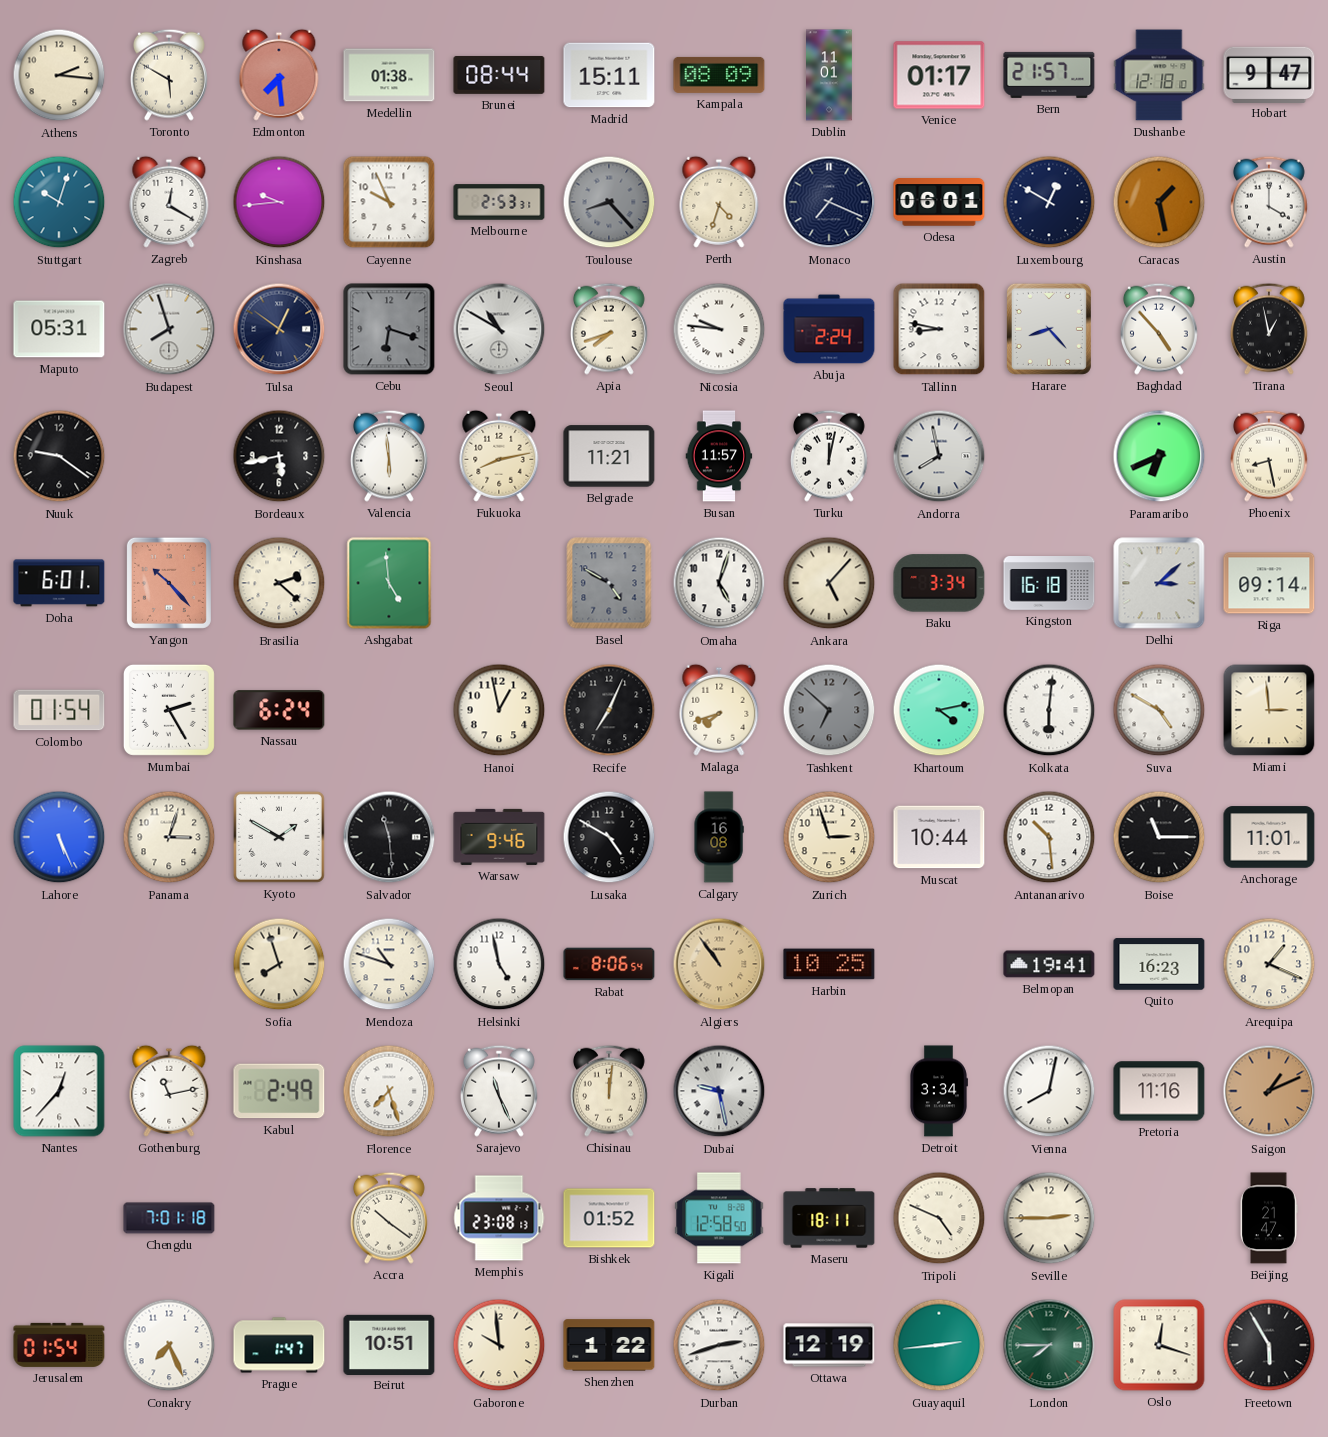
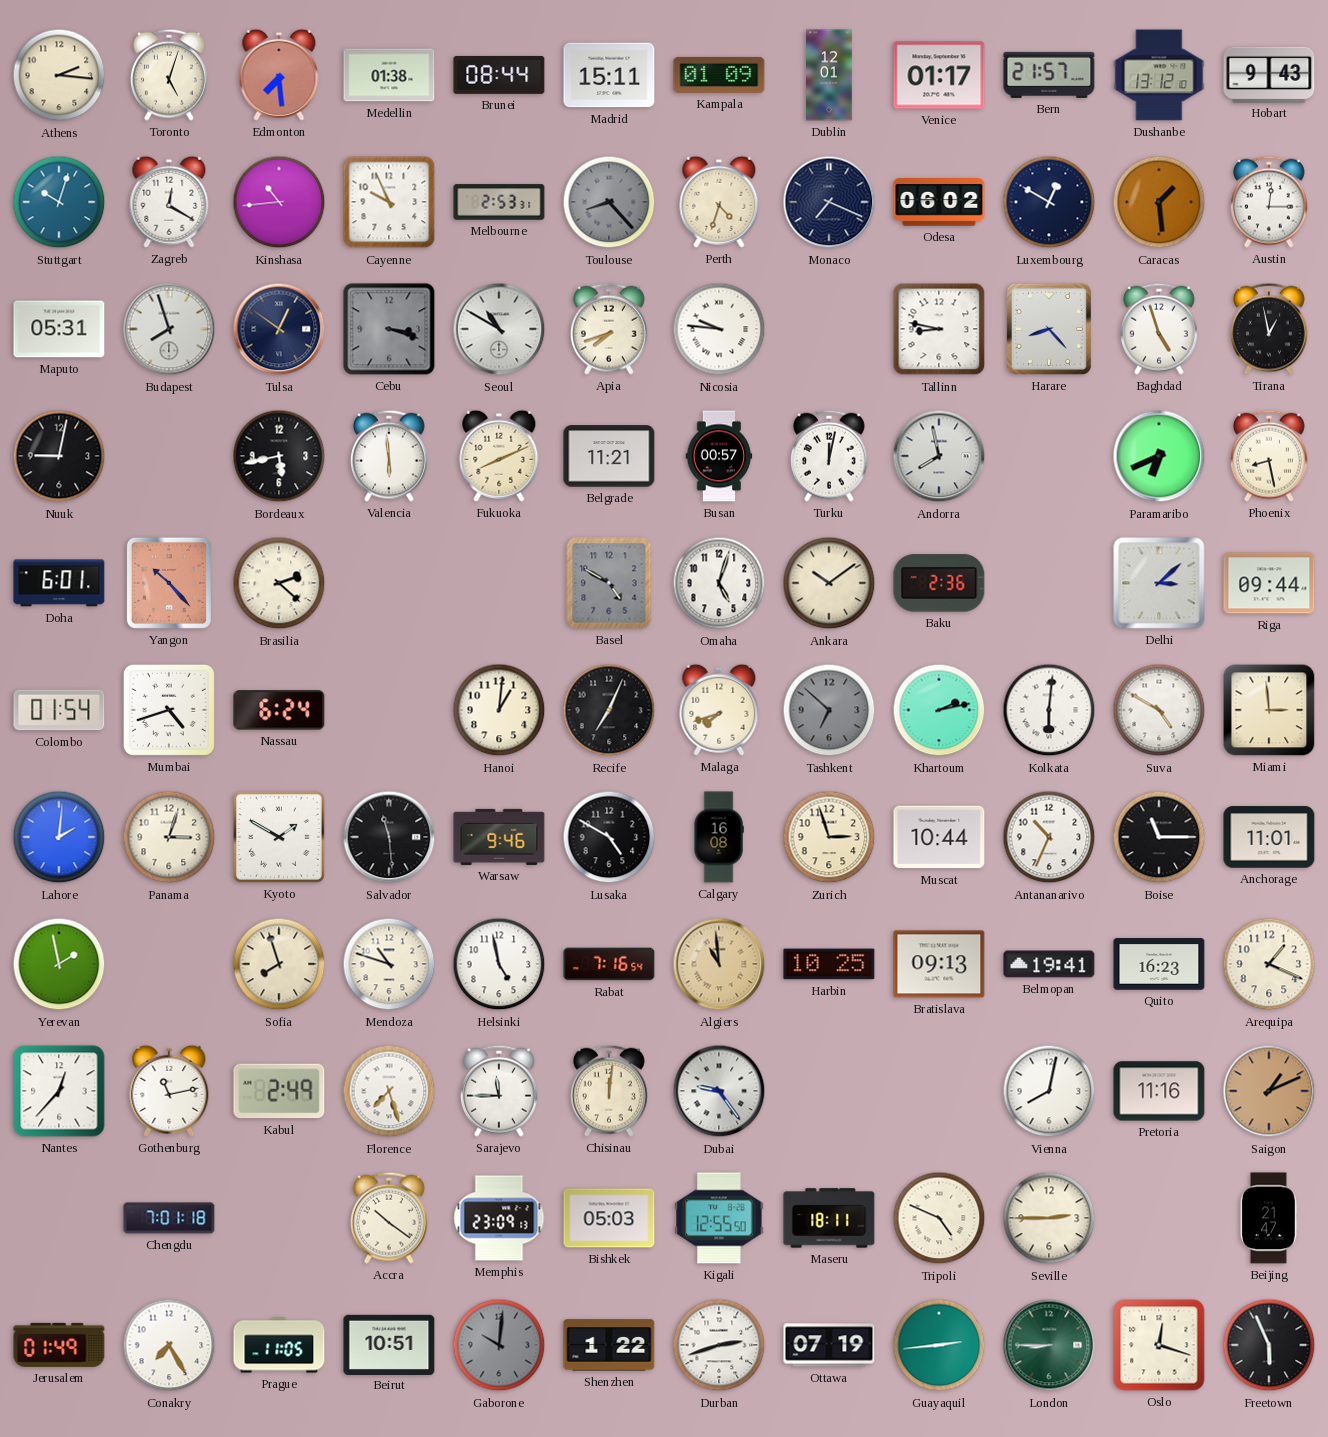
Toronto: 5:50 -> 5:03
Kampala: 08:09 -> 01:09
Dublin: 11:01 -> 12:01
Dushanbe: 12:18 -> 13:12
Hobart: 9:47 -> 9:43
Kinshasa: 9:44 -> 10:44
Odesa: 06:01 -> 06:02
Caracas: 1:28 -> 1:29
Austin: 4:00 -> 12:15
Cebu: 6:18 -> 3:18
Abuja: 2:24 -> none
Baghdad: 4:53 -> 4:57
Nuuk: 9:21 -> 9:02
Fukuoka: 8:13 -> 8:11
Busan: 11:57 -> 00:57
Ashgabat: 4:59 -> none
Ankara: 5:07 -> 10:09
Baku: 3:34 -> 2:36
Kingston: 16:18 -> none
Riga: 09:14 -> 09:44
Mumbai: 2:25 -> 4:42
Hanoi: 12:58 -> 1:01
Khartoum: 4:13 -> 2:13
Lahore: 5:26 -> 2:01
Antananarivo: 10:29 -> 10:34
Yerevan: none -> 1:58
Rabat: 8:06 -> 7:16
Algiers: 10:54 -> 10:59
Bratislava: none -> 09:13
Sarajevo: 11:26 -> 11:45
Dubai: 9:28 -> 9:24
Detroit: 3:34 -> none
Memphis: 23:08 -> 23:09
Bishkek: 01:52 -> 05:03
Kigali: 12:58 -> 12:55
Jerusalem: 01:54 -> 01:49
Conakry: 7:26 -> 7:25
Prague: 1:47 -> 11:05
Gaborone: 9:59 -> 10:01
Gaborone dial: cream -> grey
Ottawa: 12:19 -> 07:19
London: 7:45 -> 8:45
Freetown: 5:55 -> 5:56
